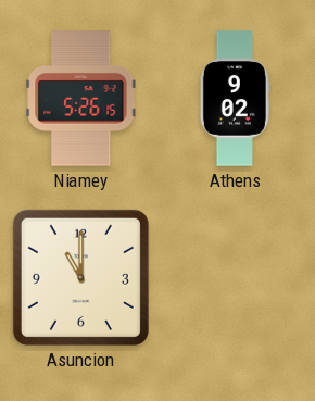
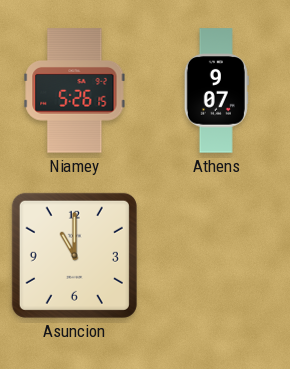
Athens: 9:02 -> 9:07
